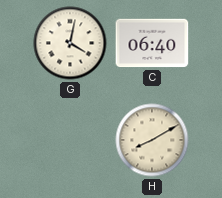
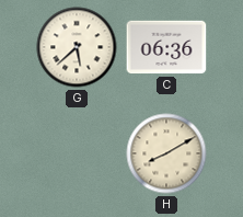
G: 4:02 -> 5:38
C: 06:40 -> 06:36
